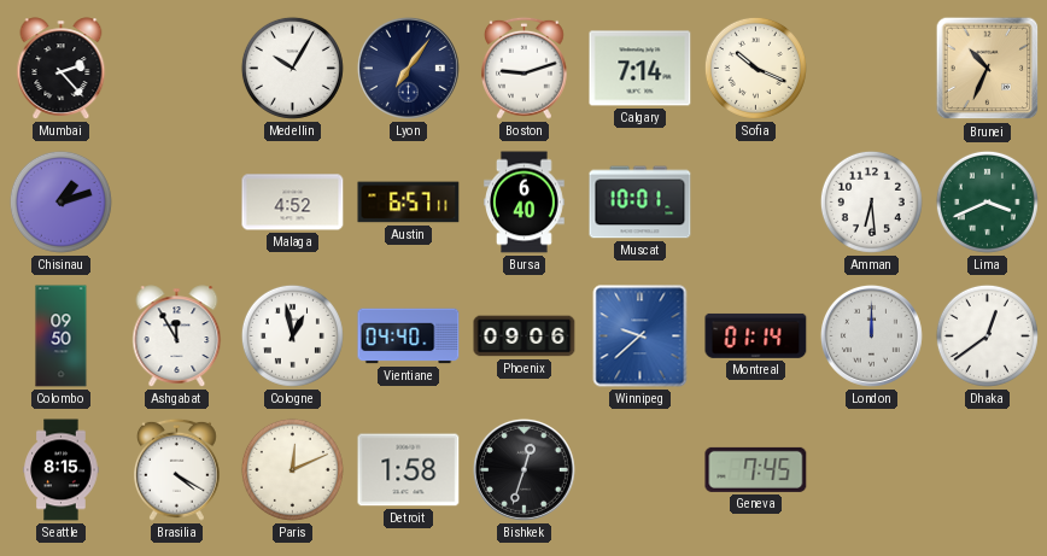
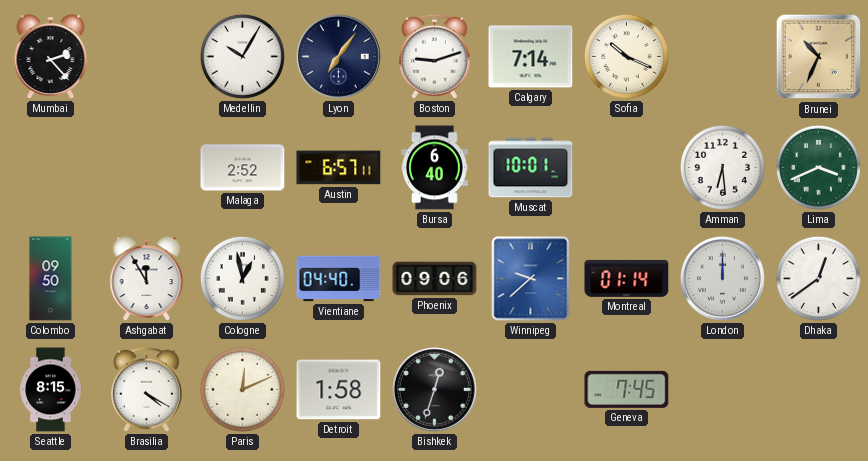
Chisinau: 1:12 -> none
Malaga: 4:52 -> 2:52
